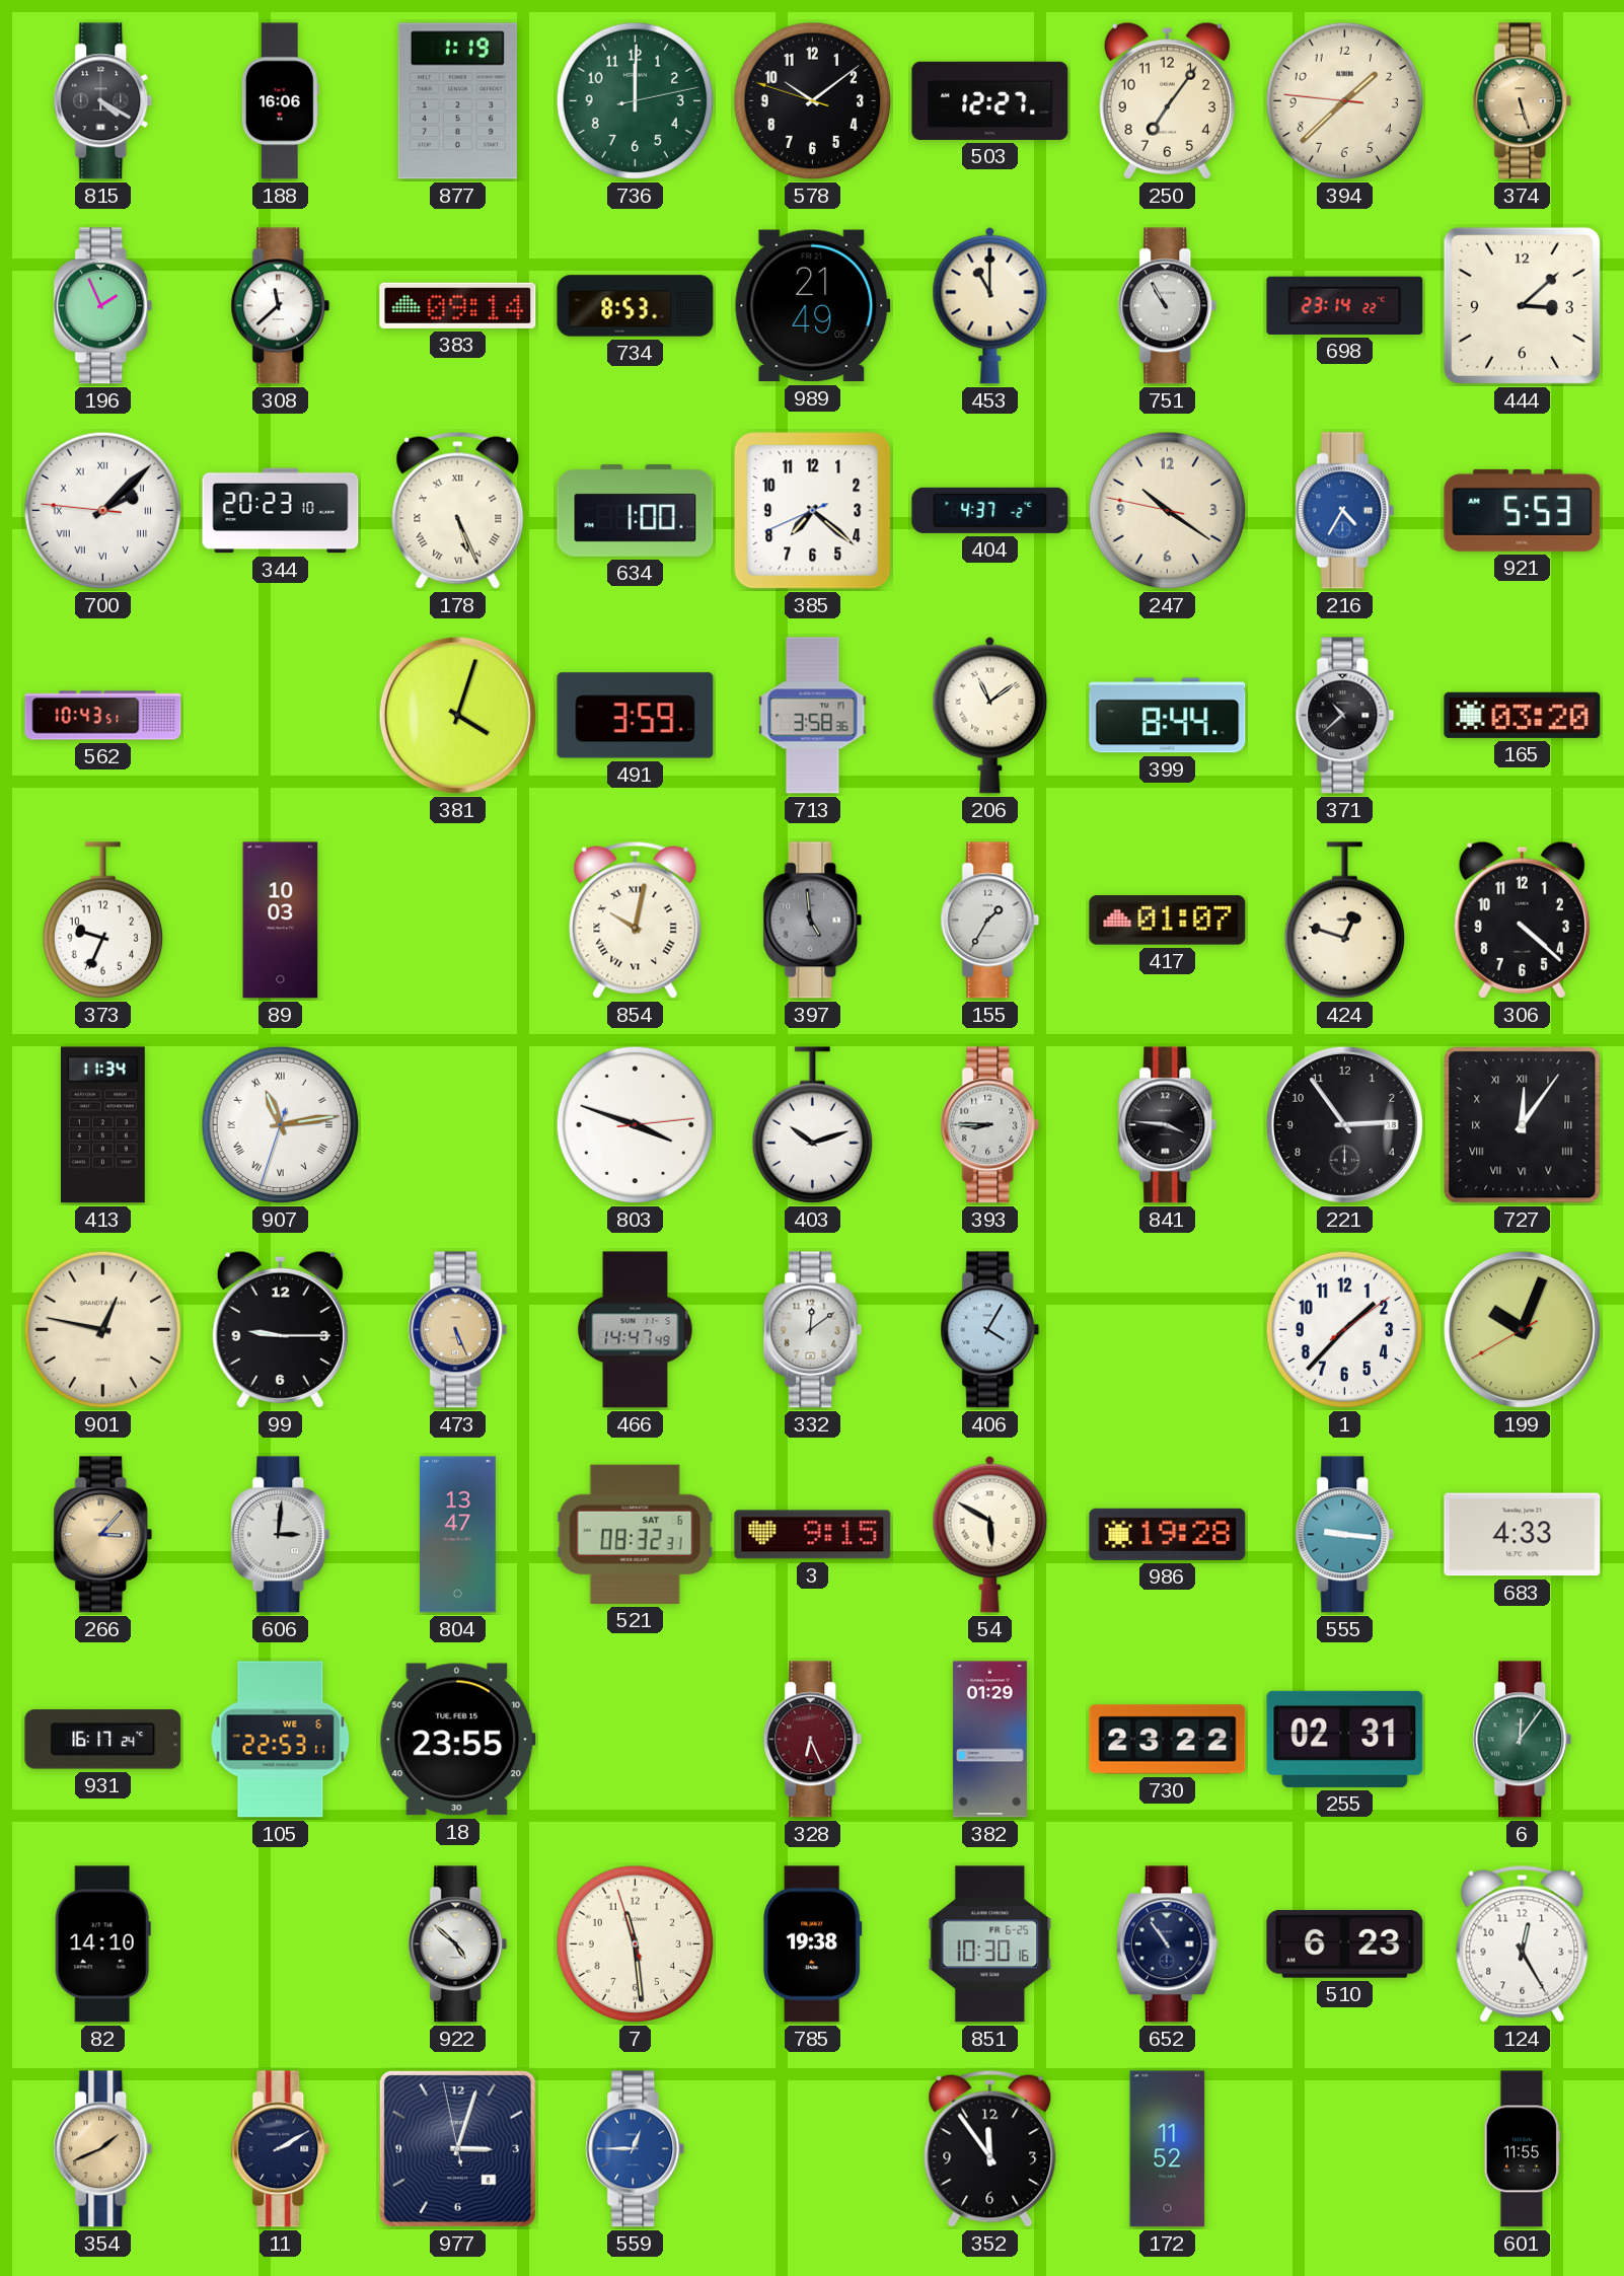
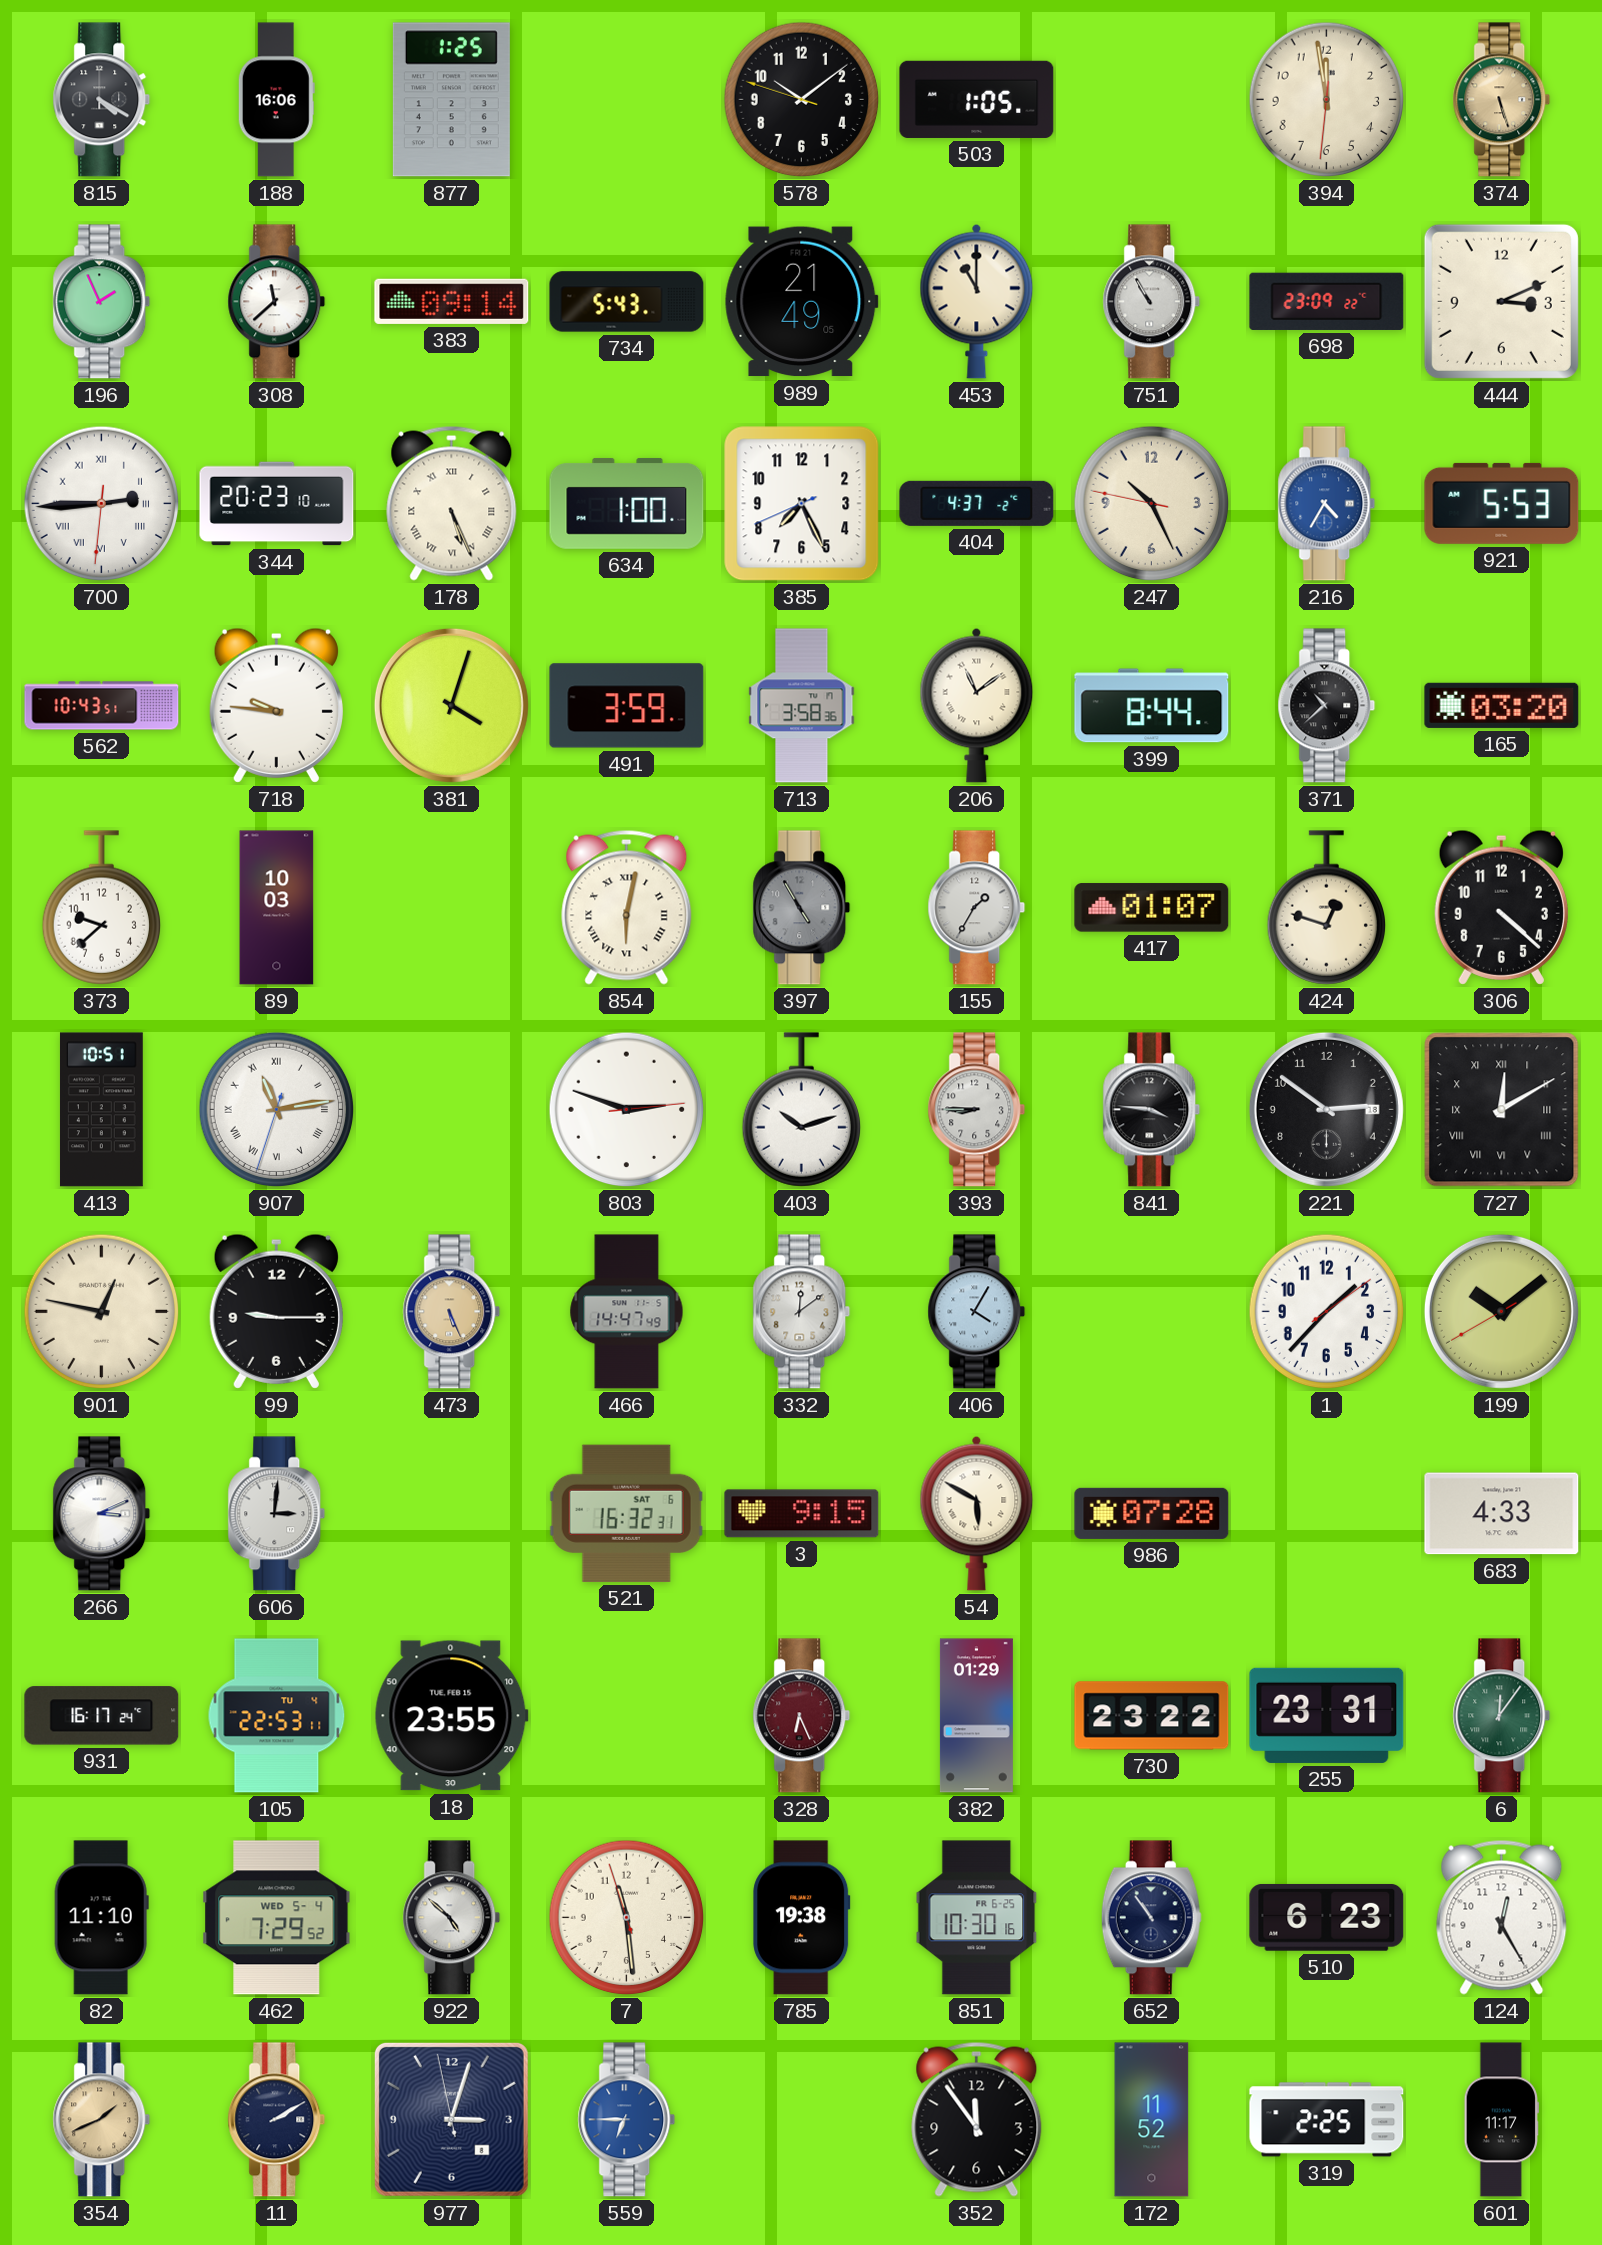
877: 1:19 -> 1:25
736: 12:00 -> none
503: 12:27 -> 1:05
250: 7:06 -> none
394: 1:37 -> 11:58
734: 8:53 -> 5:43
698: 23:14 -> 23:09
444: 3:08 -> 3:11
700: 2:07 -> 2:44
385: 7:21 -> 7:25
247: 10:20 -> 10:25
718: none -> 9:46
373: 9:34 -> 9:38
854: 10:02 -> 6:02
397: 4:59 -> 4:55
413: 11:34 -> 10:51
803: 3:48 -> 2:48
221: 2:54 -> 2:51
727: 12:06 -> 12:10
199: 10:03 -> 10:08
266: 3:07 -> 3:11
266 dial: champagne -> white
804: 13:47 -> none
521: 08:32 -> 16:32
986: 19:28 -> 07:28
555: 9:16 -> none
105 date: WE 6 -> TU 4
255: 02:31 -> 23:31
82: 14:10 -> 11:10
462: none -> 7:29
559: 12:45 -> 6:45
319: none -> 2:25
601: 11:55 -> 11:17
